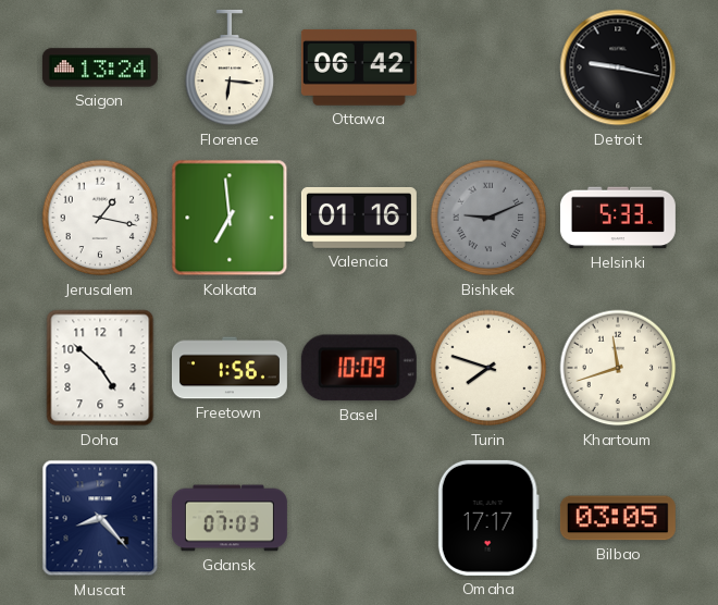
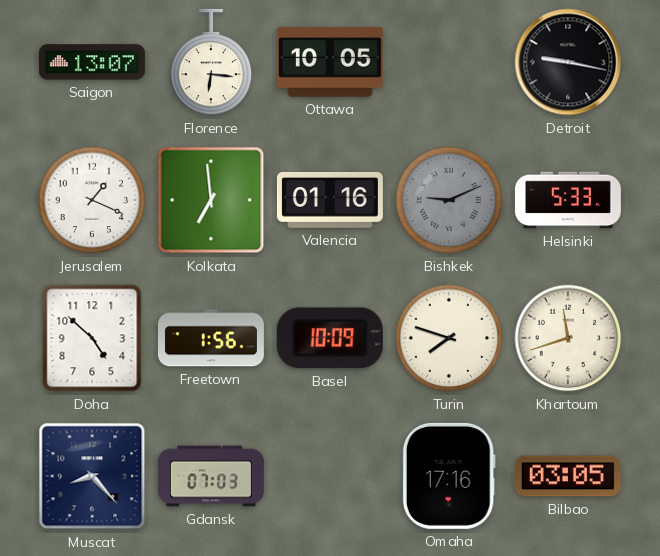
Saigon: 13:24 -> 13:07
Ottawa: 06:42 -> 10:05
Jerusalem: 1:17 -> 1:19
Omaha: 17:17 -> 17:16
